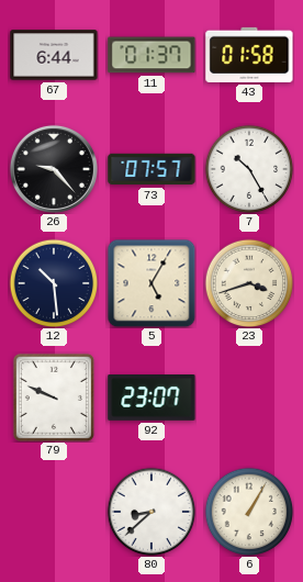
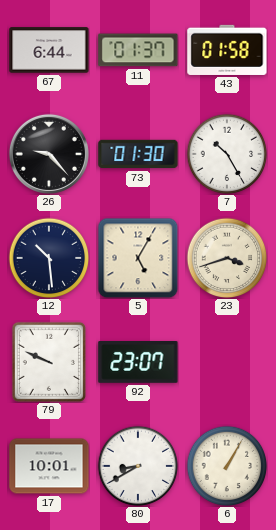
73: 07:57 -> 01:30
17: none -> 10:01
80: 8:38 -> 8:40
